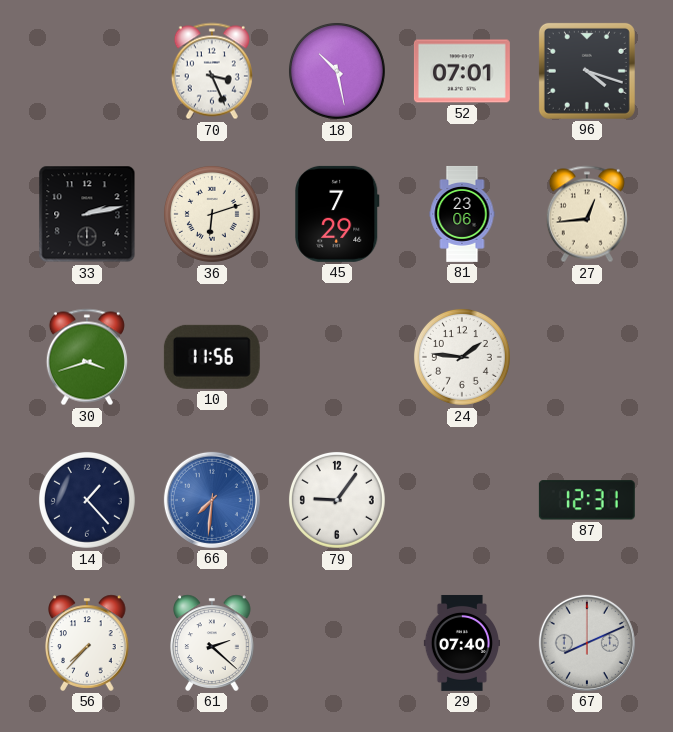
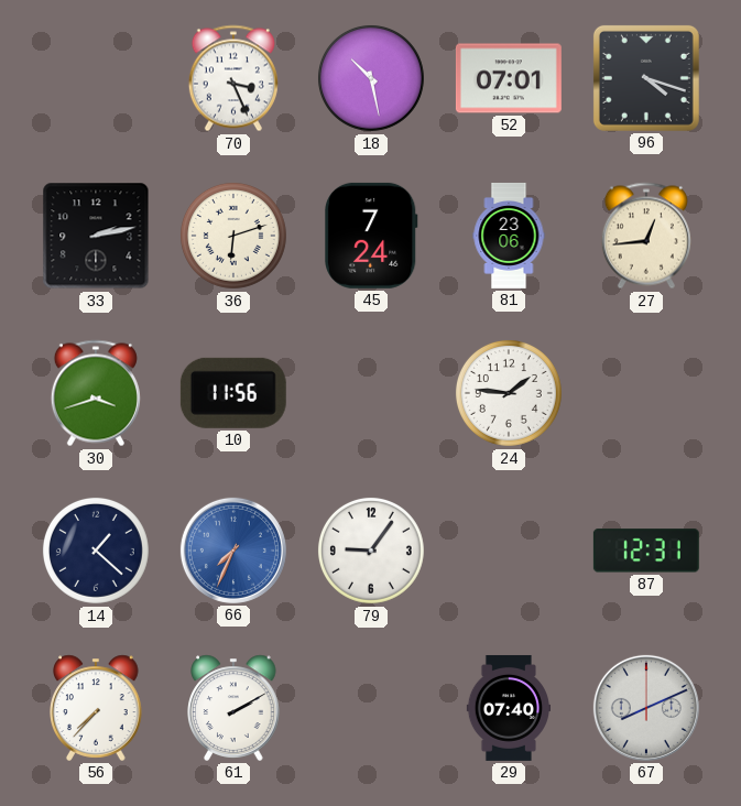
45: 7:29 -> 7:24
14: 1:23 -> 1:22
66: 7:31 -> 7:34
61: 2:22 -> 2:10
